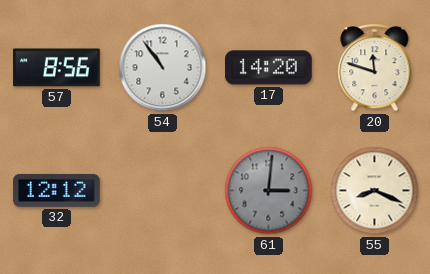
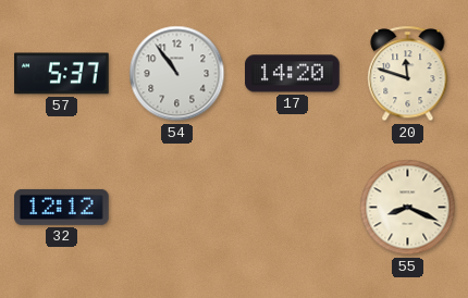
57: 8:56 -> 5:37
61: 3:01 -> none
